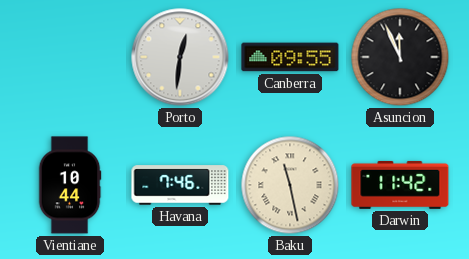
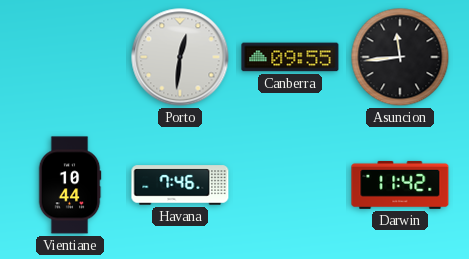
Asuncion: 11:56 -> 11:44
Baku: 11:28 -> none
